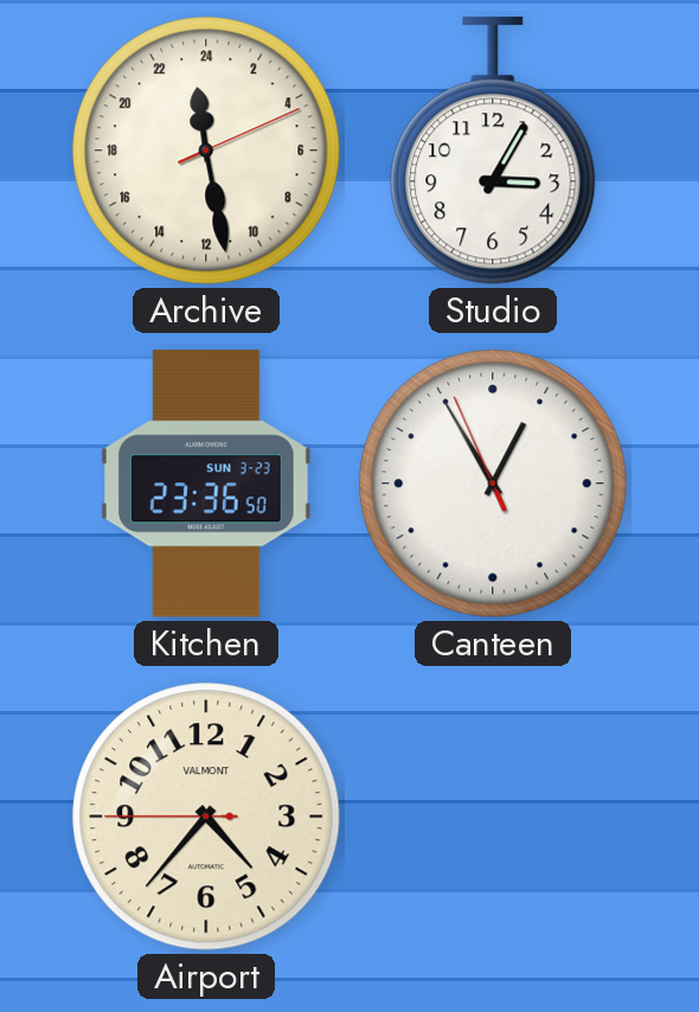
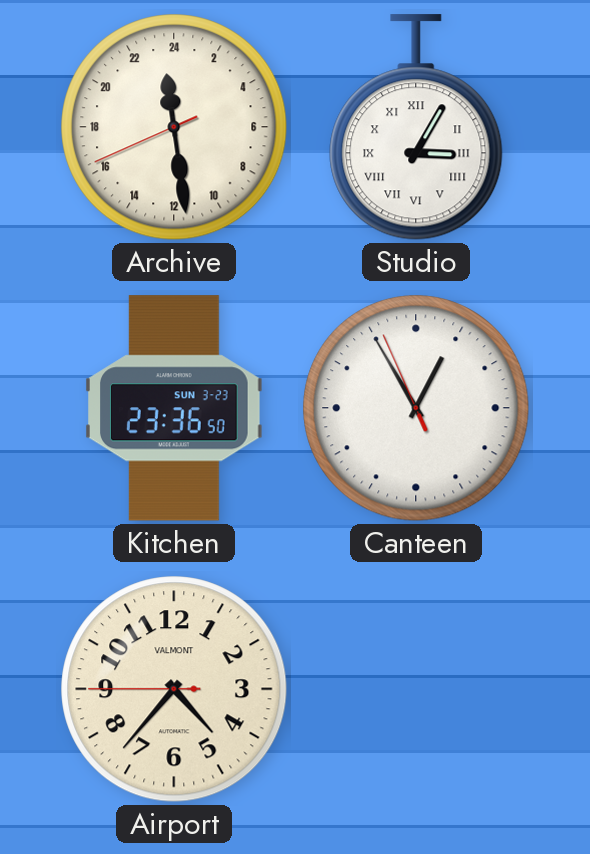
Archive: 23:28:11 -> 23:28:41
Studio numerals: Arabic -> Roman
